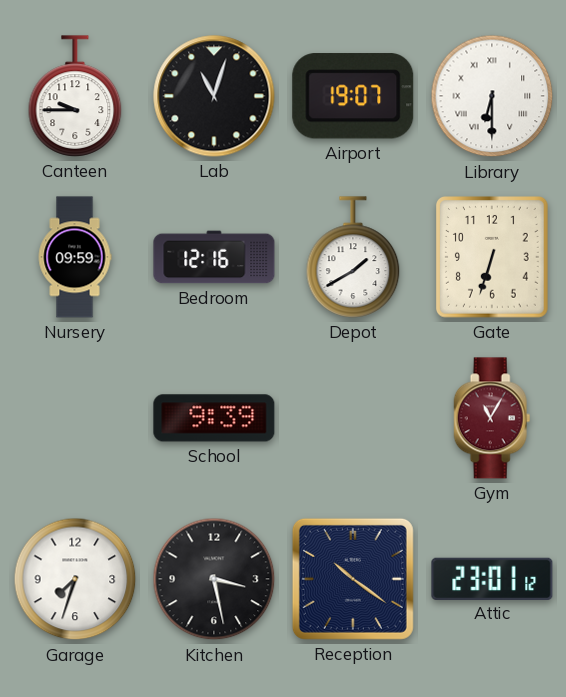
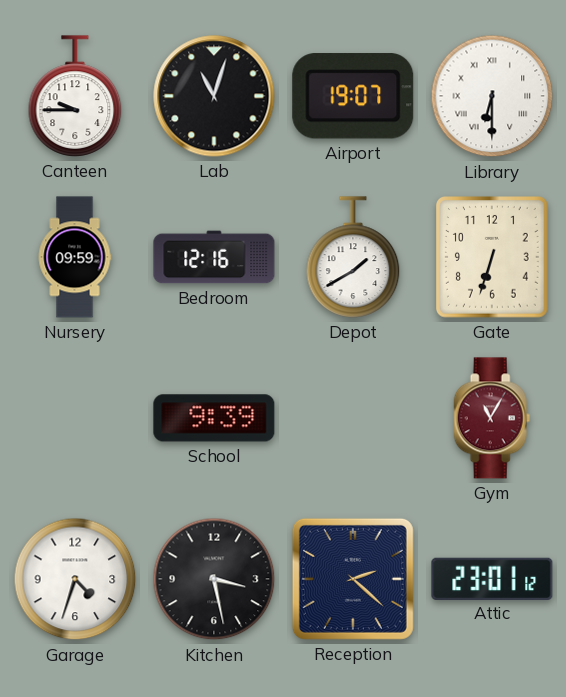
Garage: 7:33 -> 4:33
Reception: 10:21 -> 2:22
